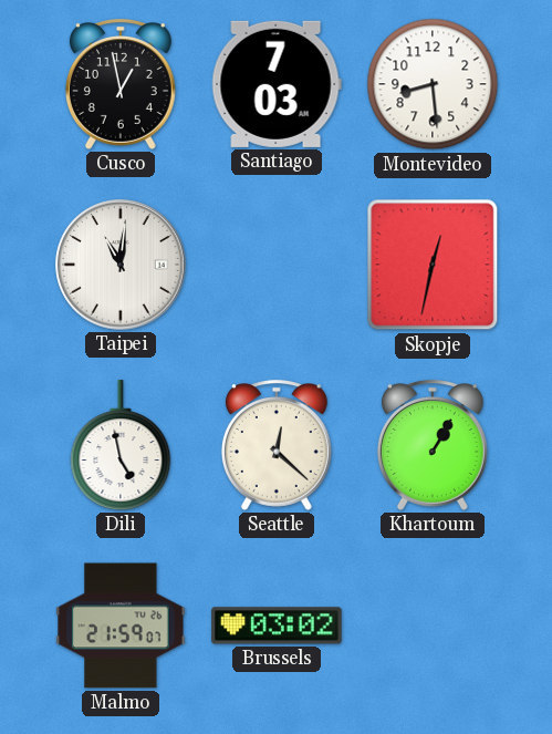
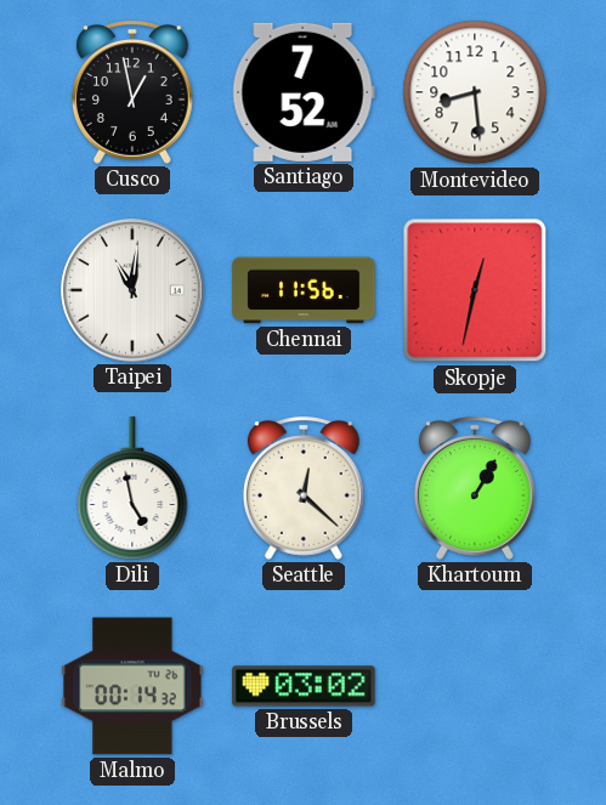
Santiago: 7:03 -> 7:52
Chennai: none -> 11:56
Malmo: 21:59 -> 00:14
